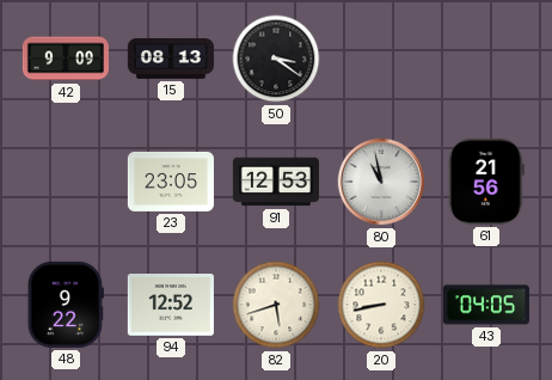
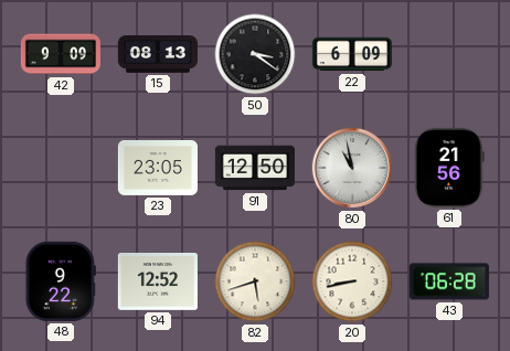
22: none -> 6:09
91: 12:53 -> 12:50
43: 04:05 -> 06:28
